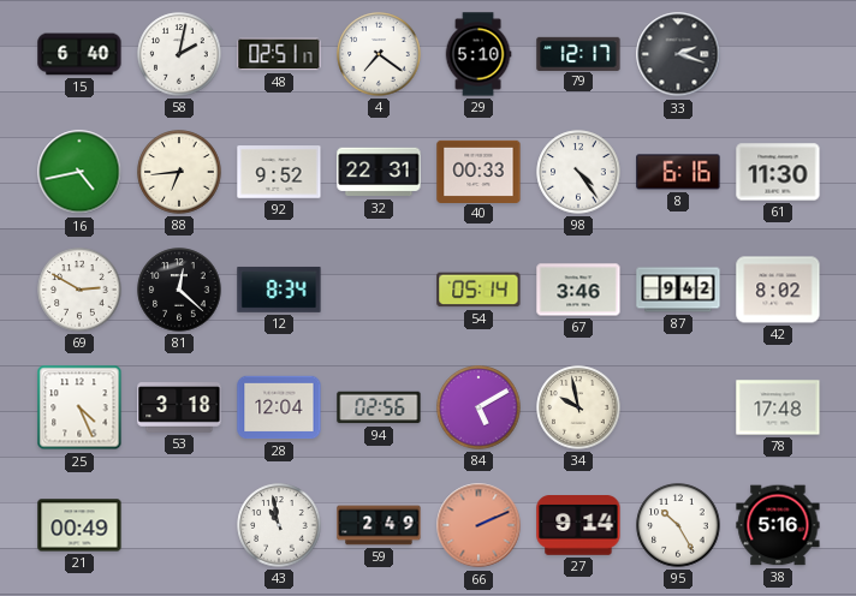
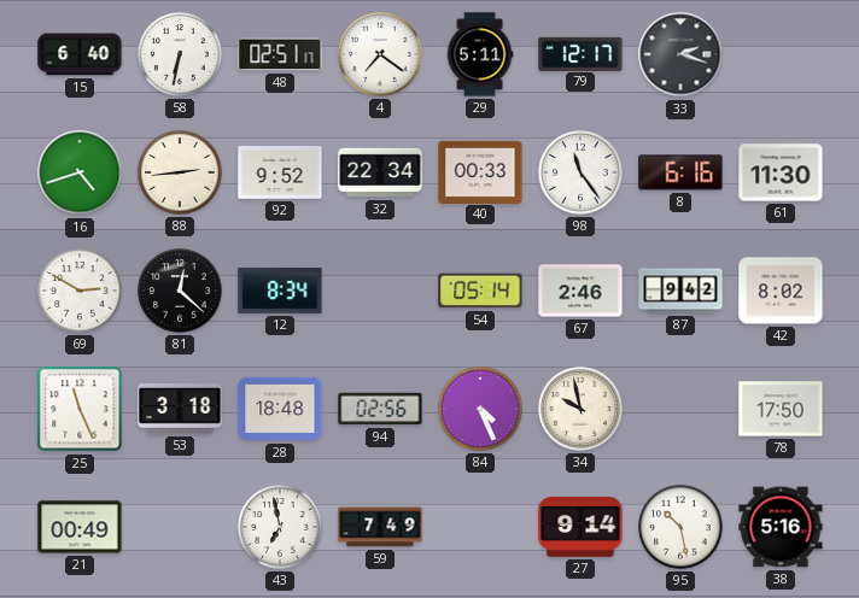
58: 2:02 -> 6:32
29: 5:10 -> 5:11
16: 4:43 -> 4:42
88: 6:44 -> 2:44
32: 22:31 -> 22:34
98: 4:24 -> 11:24
67: 3:46 -> 2:46
25: 4:26 -> 11:26
28: 12:04 -> 18:48
84: 5:10 -> 4:26
78: 17:48 -> 17:50
43: 10:58 -> 6:58
59: 2:49 -> 7:49
66: 2:11 -> none
95: 10:25 -> 10:28
